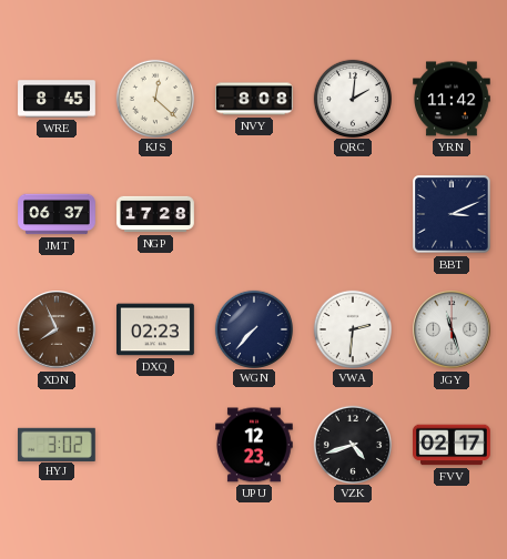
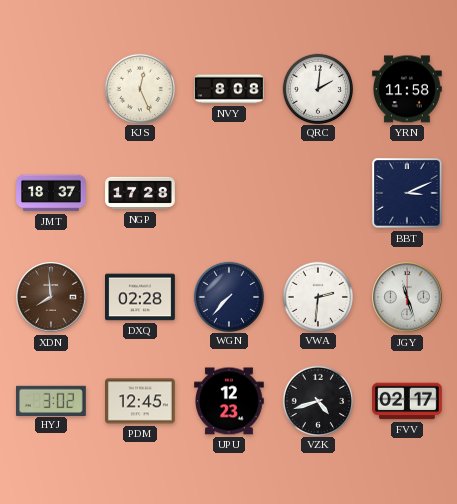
WRE: 8:45 -> none
KJS: 12:22 -> 12:26
YRN: 11:42 -> 11:58
JMT: 06:37 -> 18:37
XDN: 7:56 -> 7:59
DXQ: 02:23 -> 02:28
PDM: none -> 12:45
